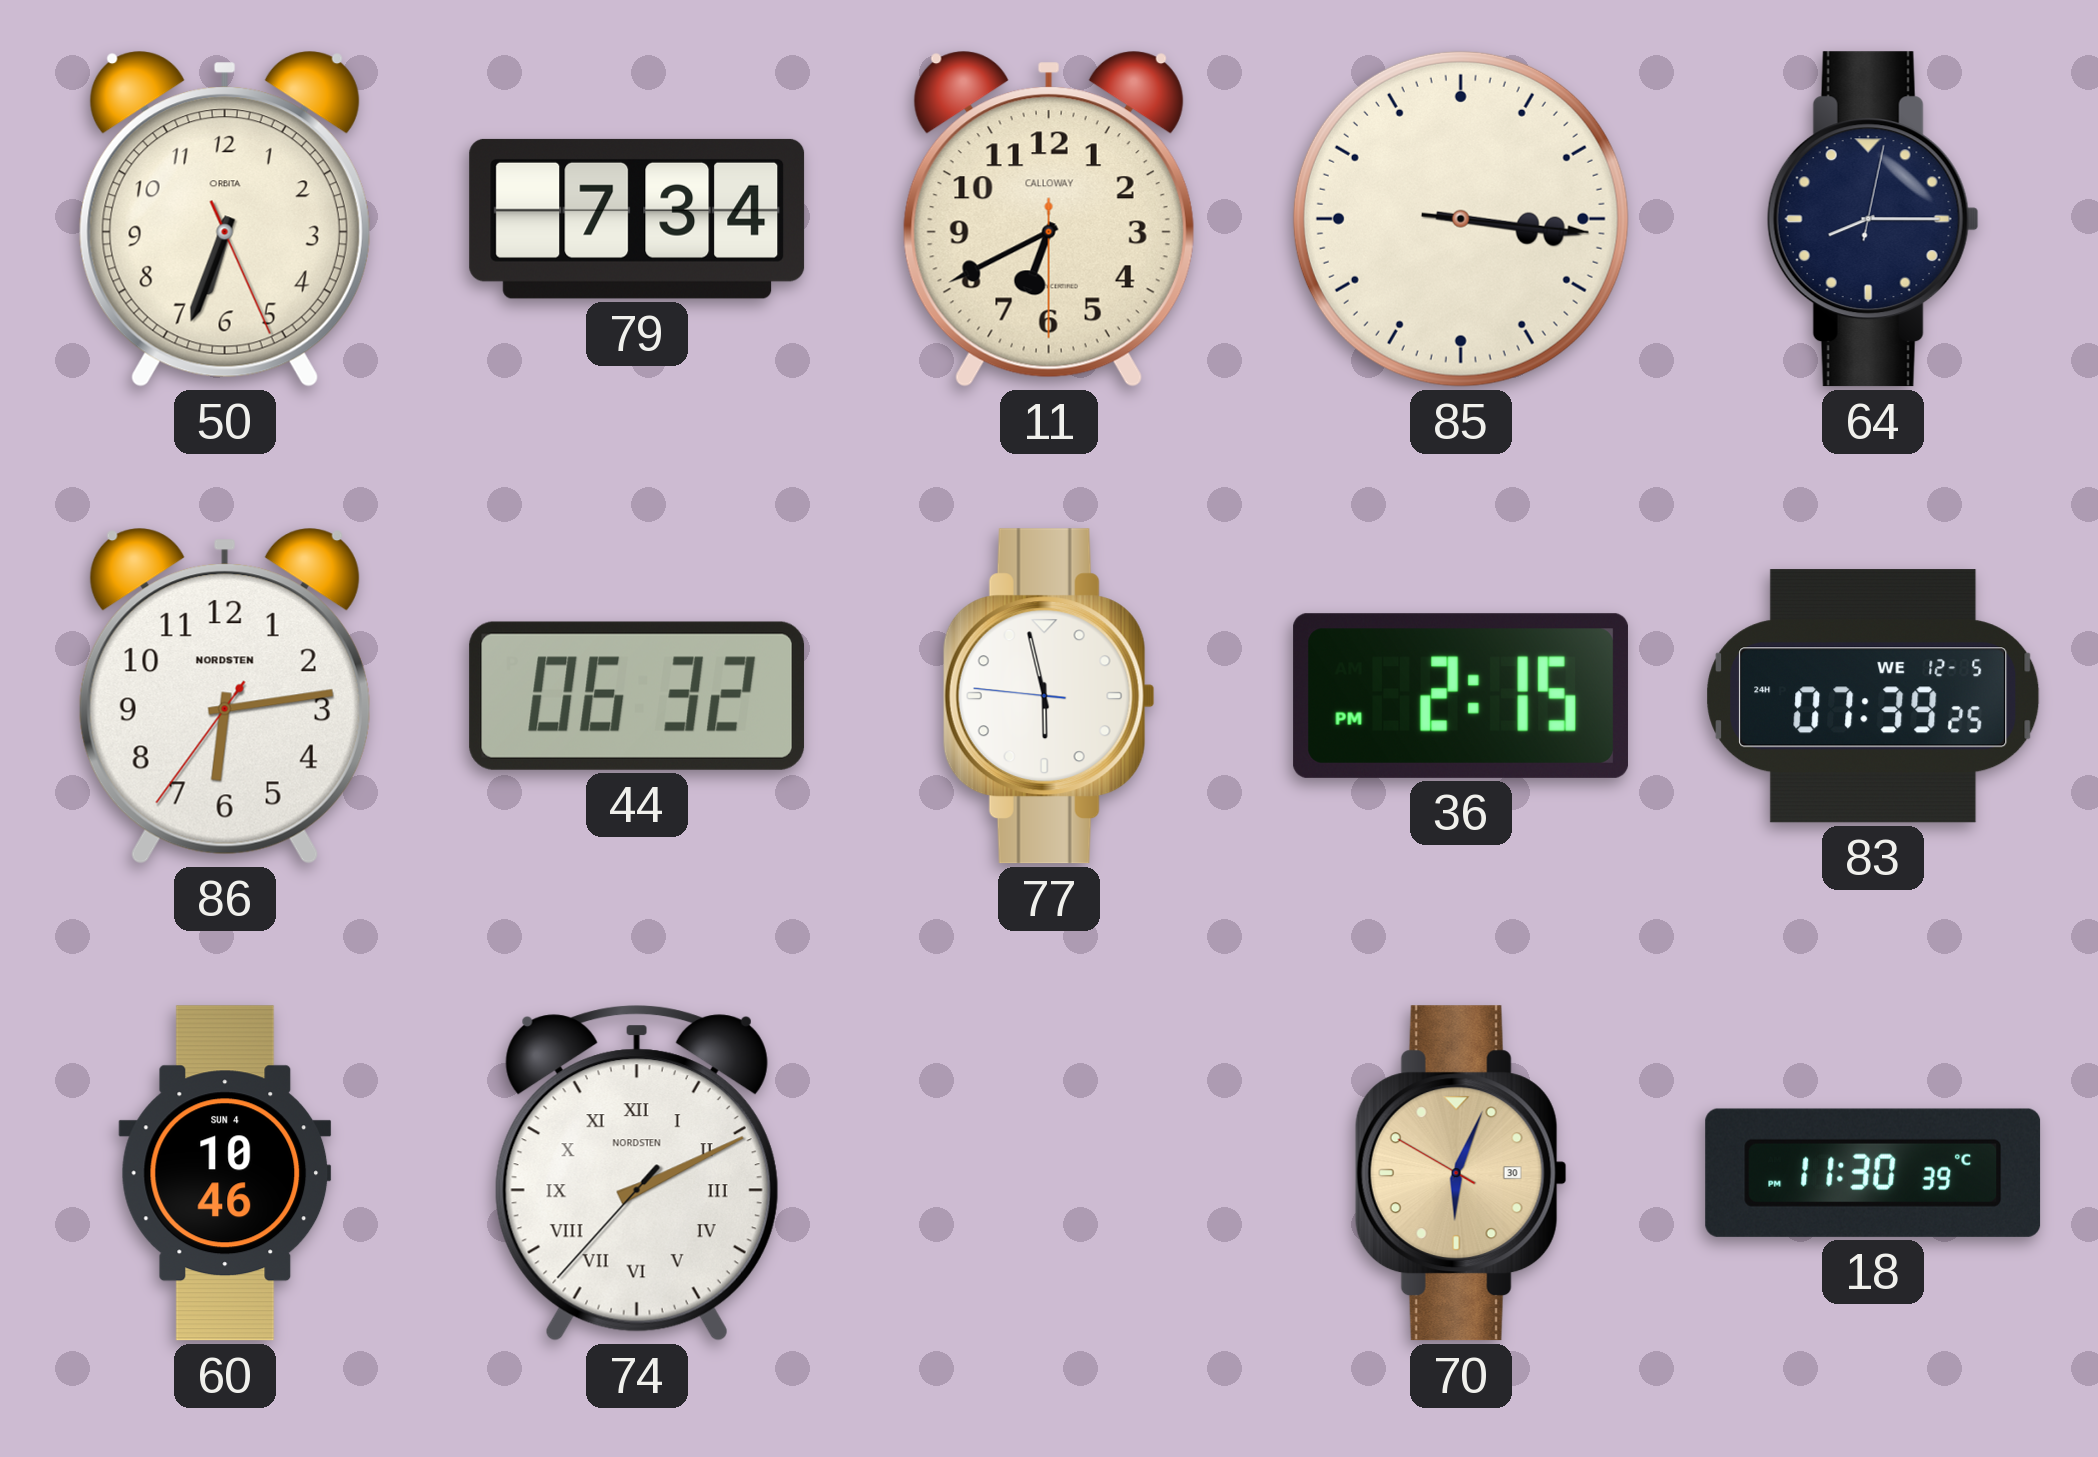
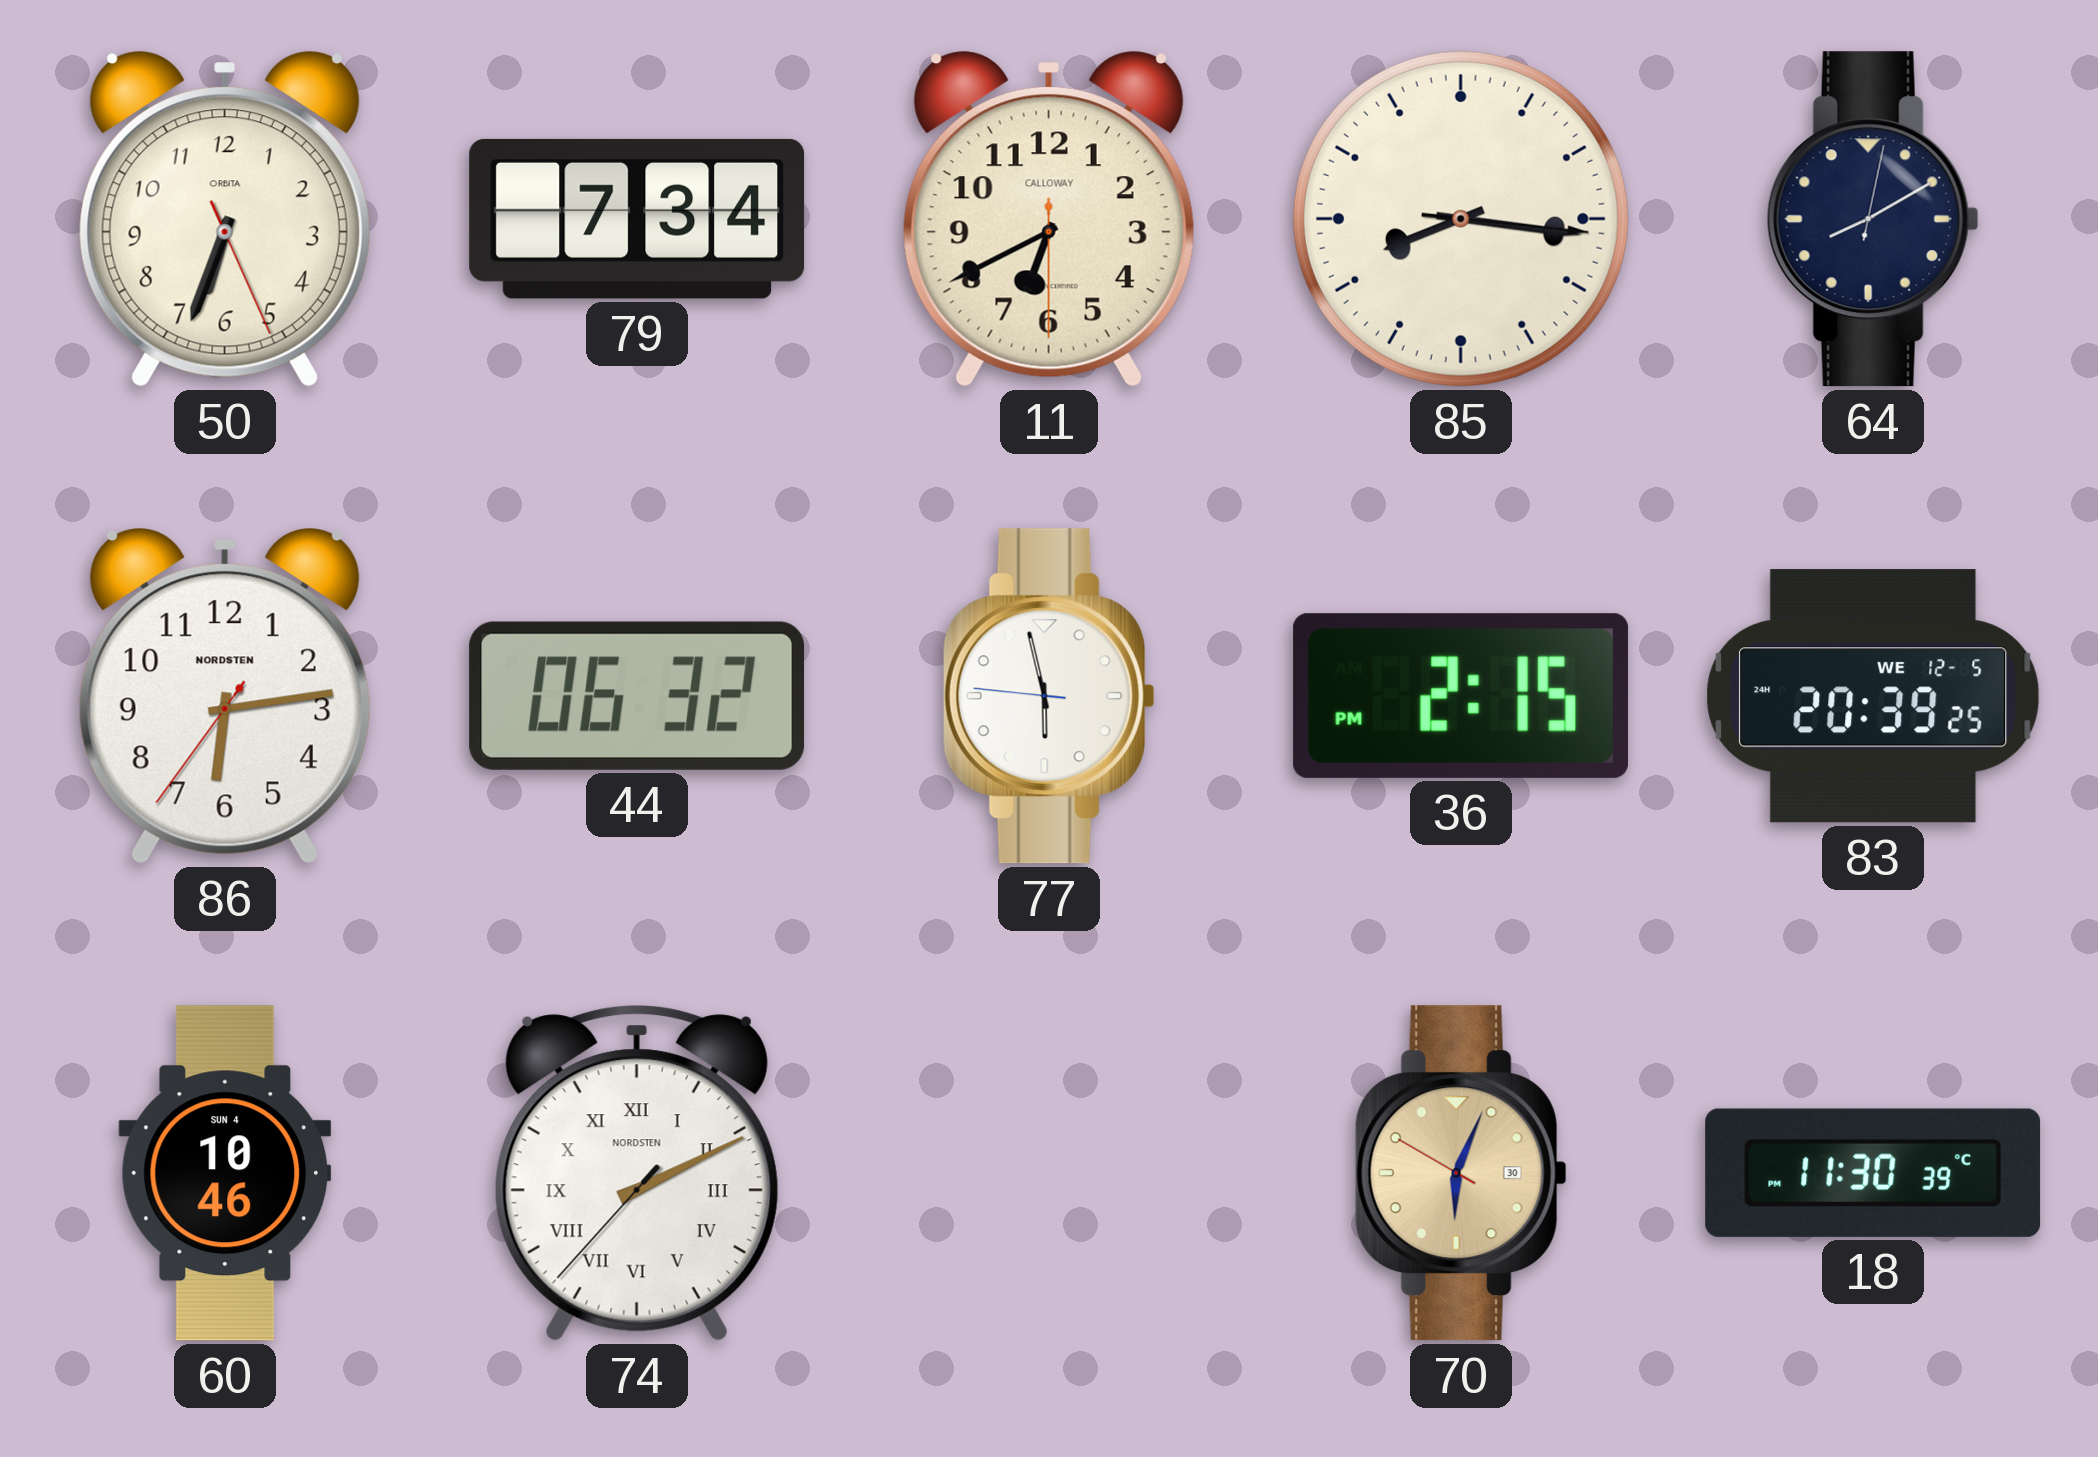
85: 3:16 -> 8:16
64: 8:15 -> 8:10
83: 07:39 -> 20:39
